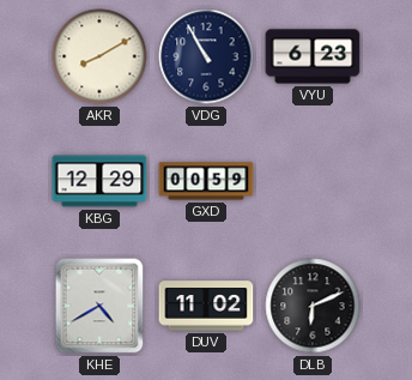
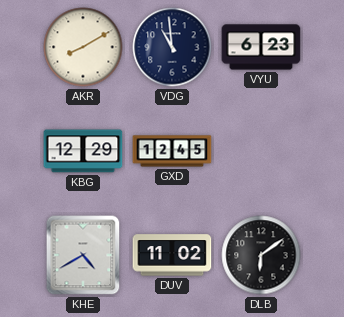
VDG: 10:55 -> 10:59
GXD: 00:59 -> 12:45
DLB: 6:11 -> 6:09
